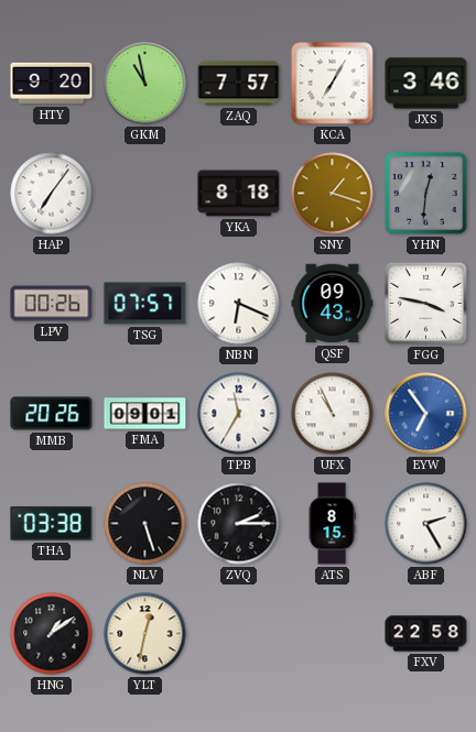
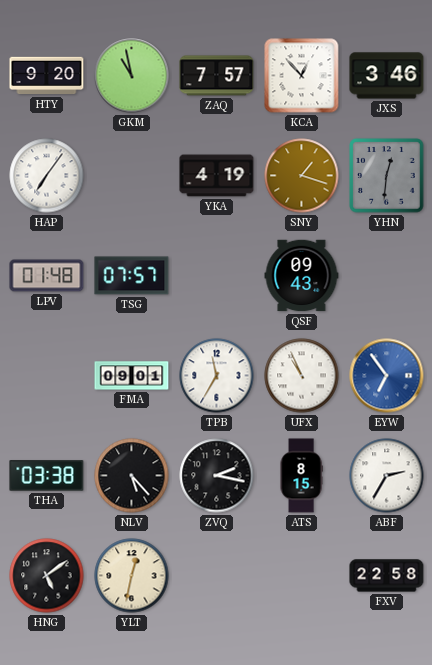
KCA: 7:05 -> 12:53
YKA: 8:18 -> 4:19
LPV: 00:26 -> 01:48
NBN: 6:19 -> none
FGG: 3:47 -> none
MMB: 20:26 -> none
NLV: 5:27 -> 5:23
ZVQ: 2:15 -> 2:17
ABF: 2:25 -> 2:35
HNG: 1:09 -> 5:09
